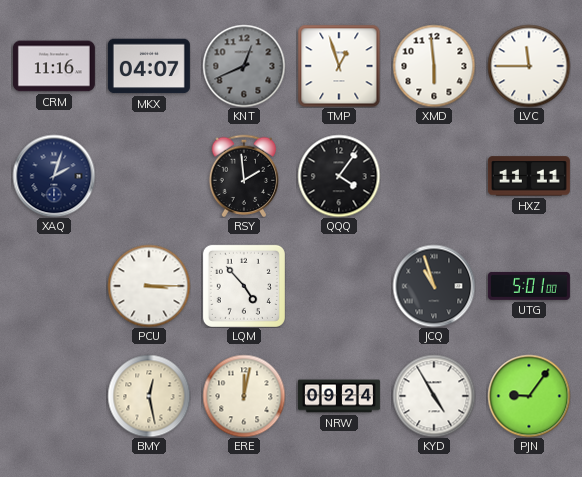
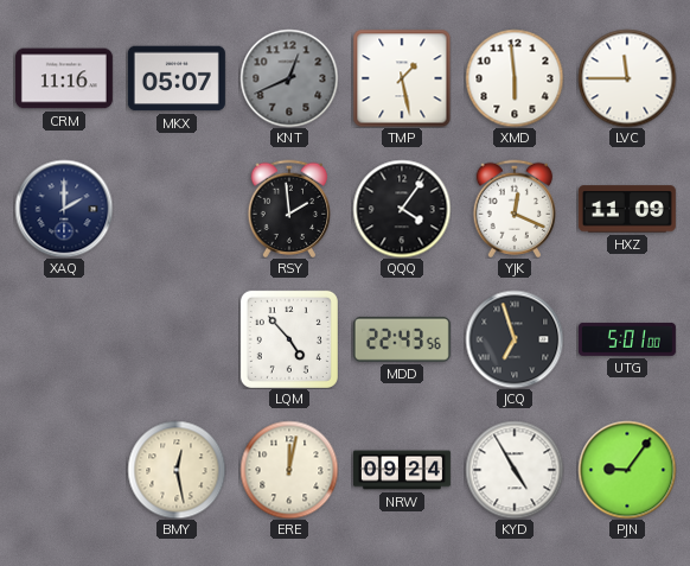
MKX: 04:07 -> 05:07
TMP: 12:57 -> 1:28
XAQ: 2:03 -> 2:00
YJK: none -> 12:19
HXZ: 11:11 -> 11:09
PCU: 3:15 -> none
MDD: none -> 22:43
JCQ: 10:57 -> 6:57
